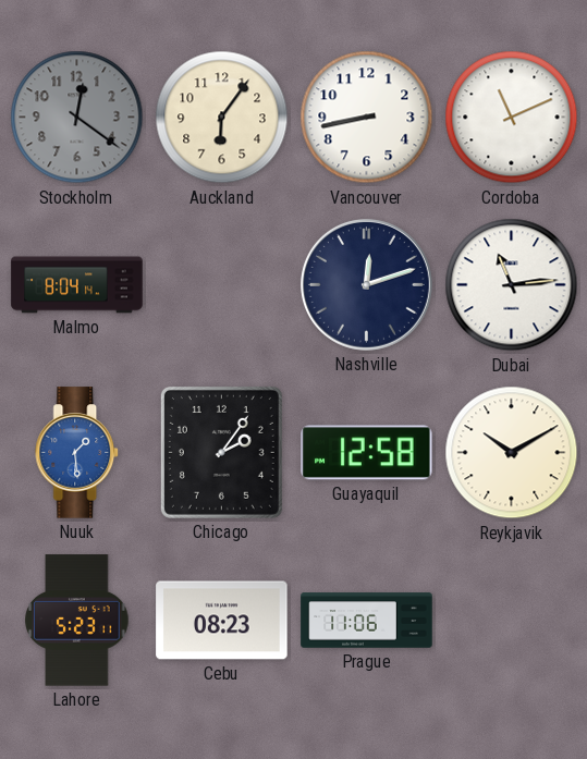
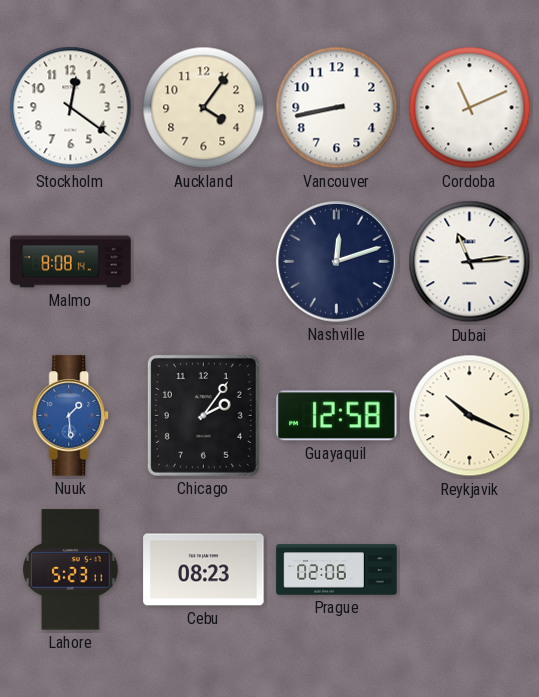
Stockholm dial: grey -> white
Auckland: 6:06 -> 4:06
Malmo: 8:04 -> 8:08
Reykjavik: 10:10 -> 10:19
Prague: 11:06 -> 02:06
